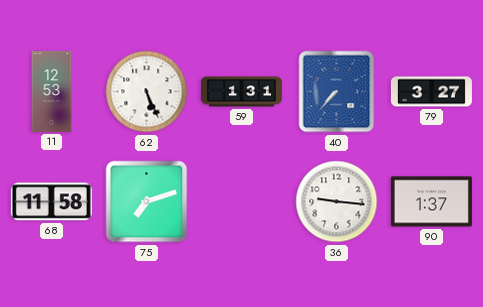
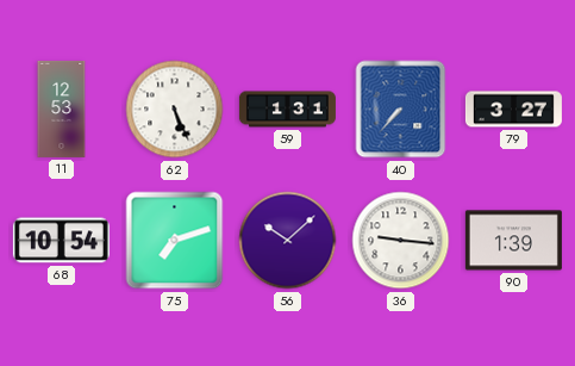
68: 11:58 -> 10:54
56: none -> 10:08
90: 1:37 -> 1:39
